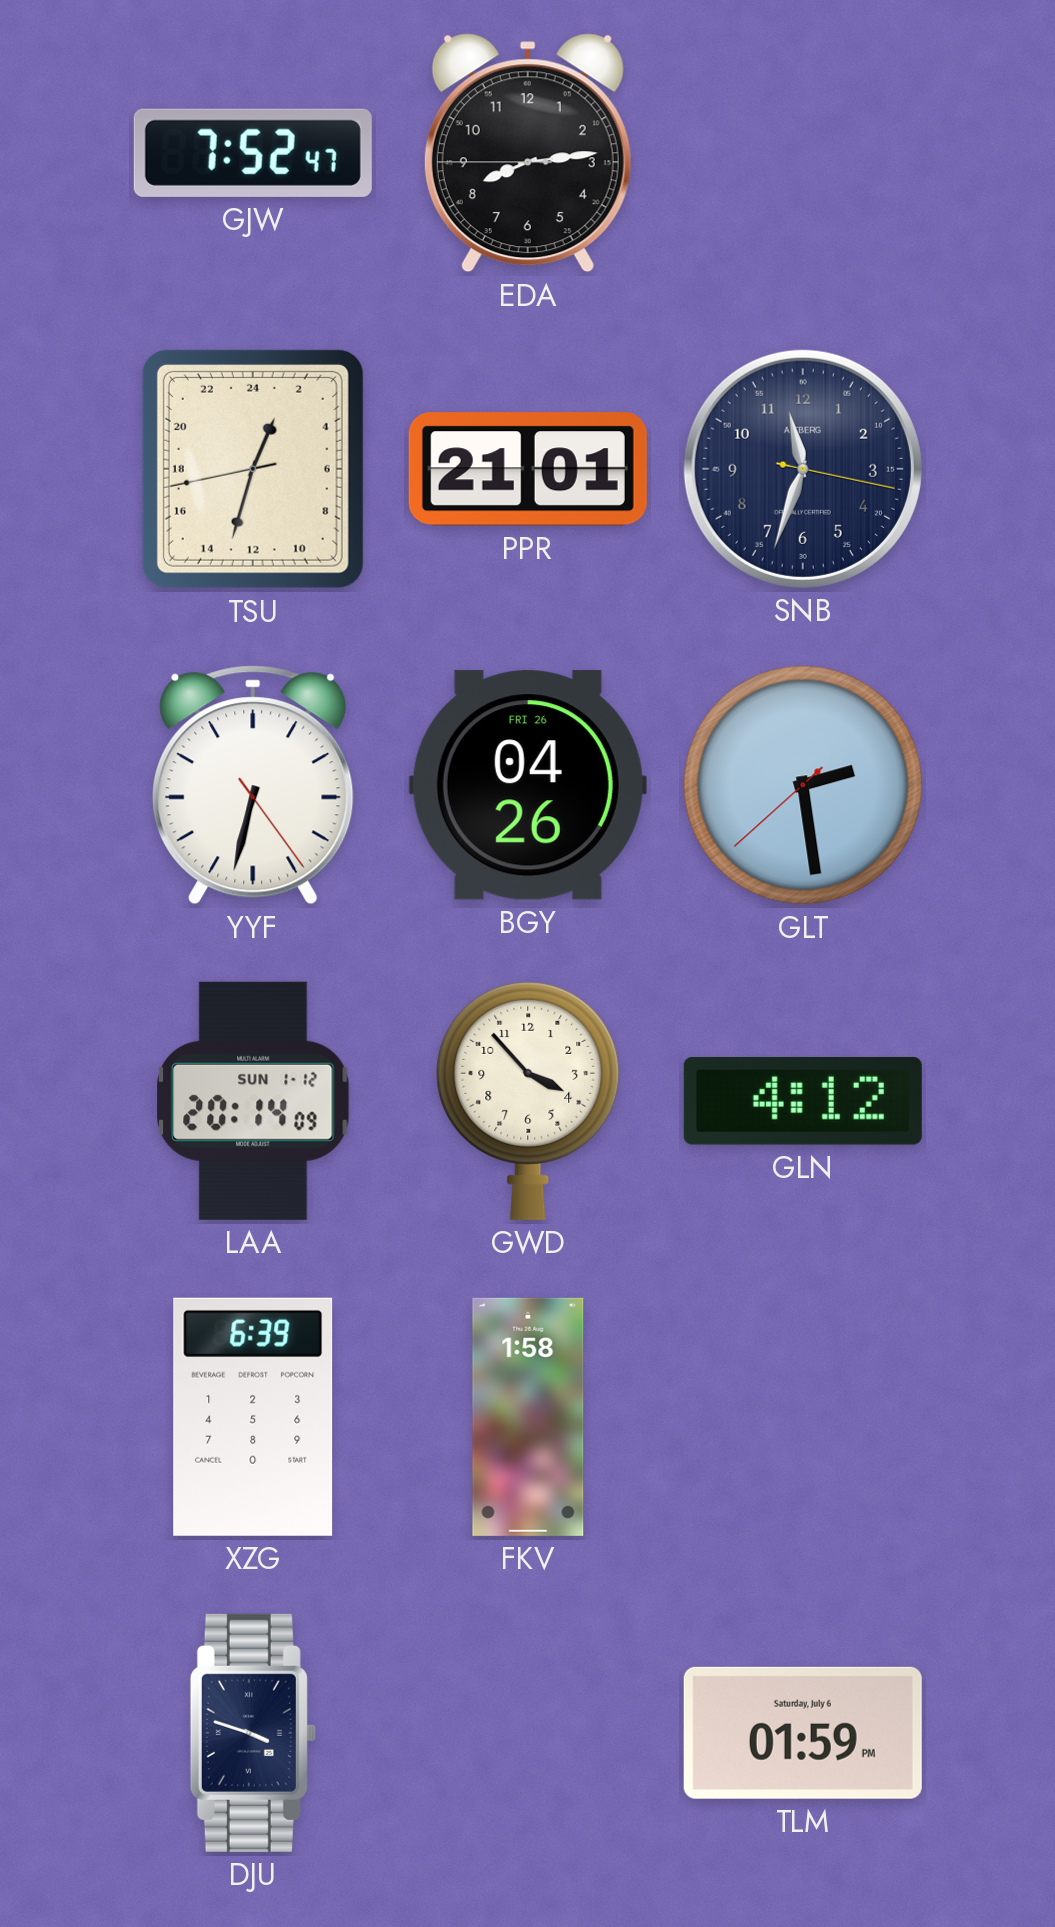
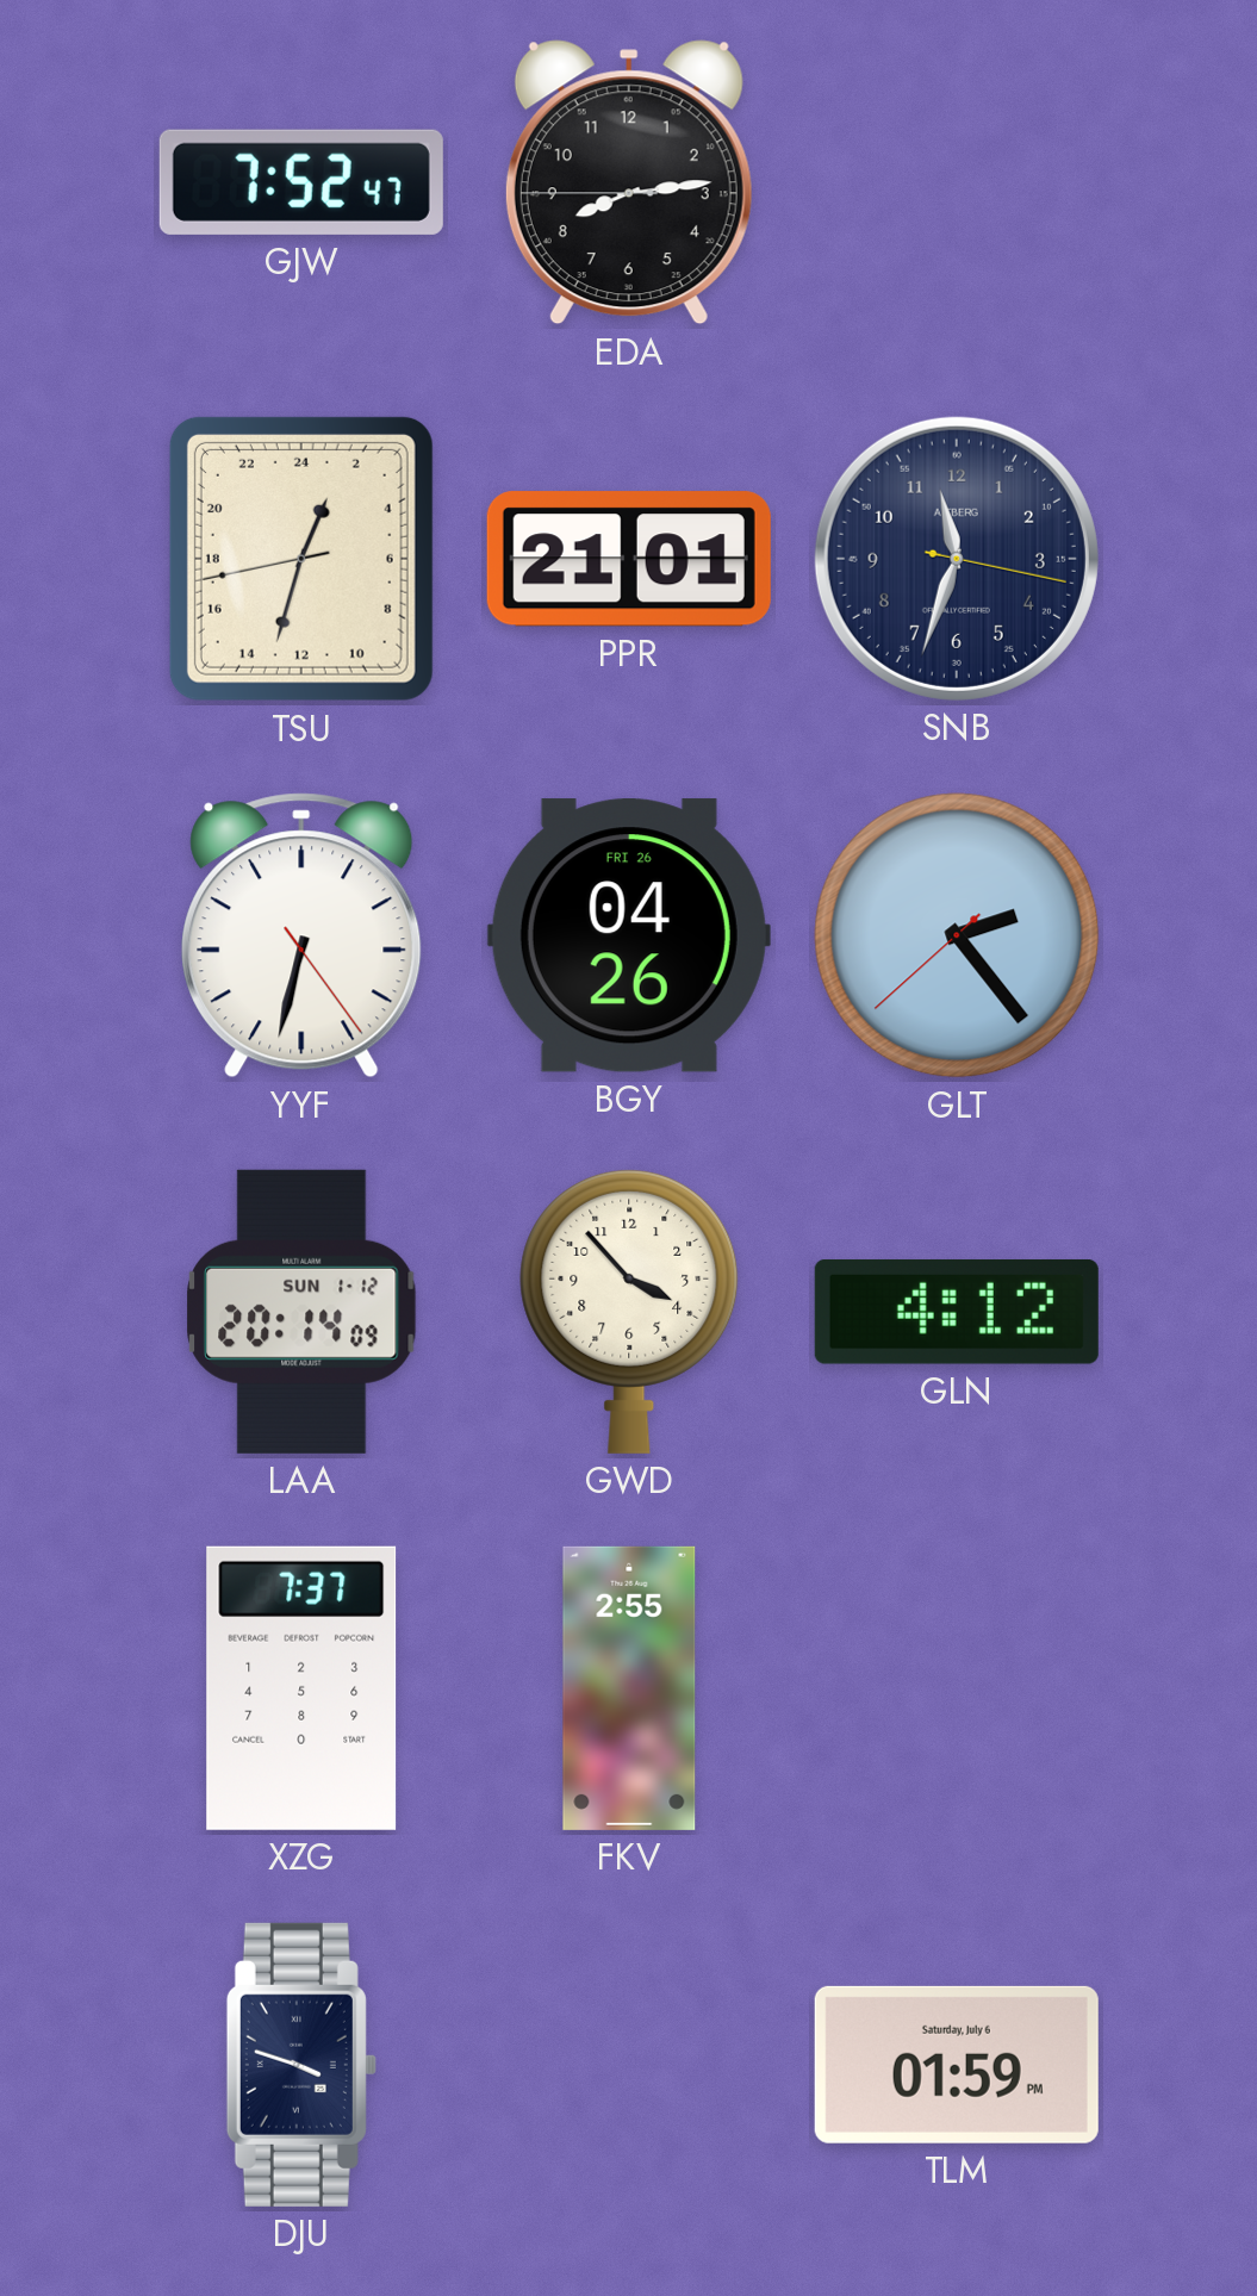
GLT: 2:28 -> 2:23
XZG: 6:39 -> 7:37
FKV: 1:58 -> 2:55
